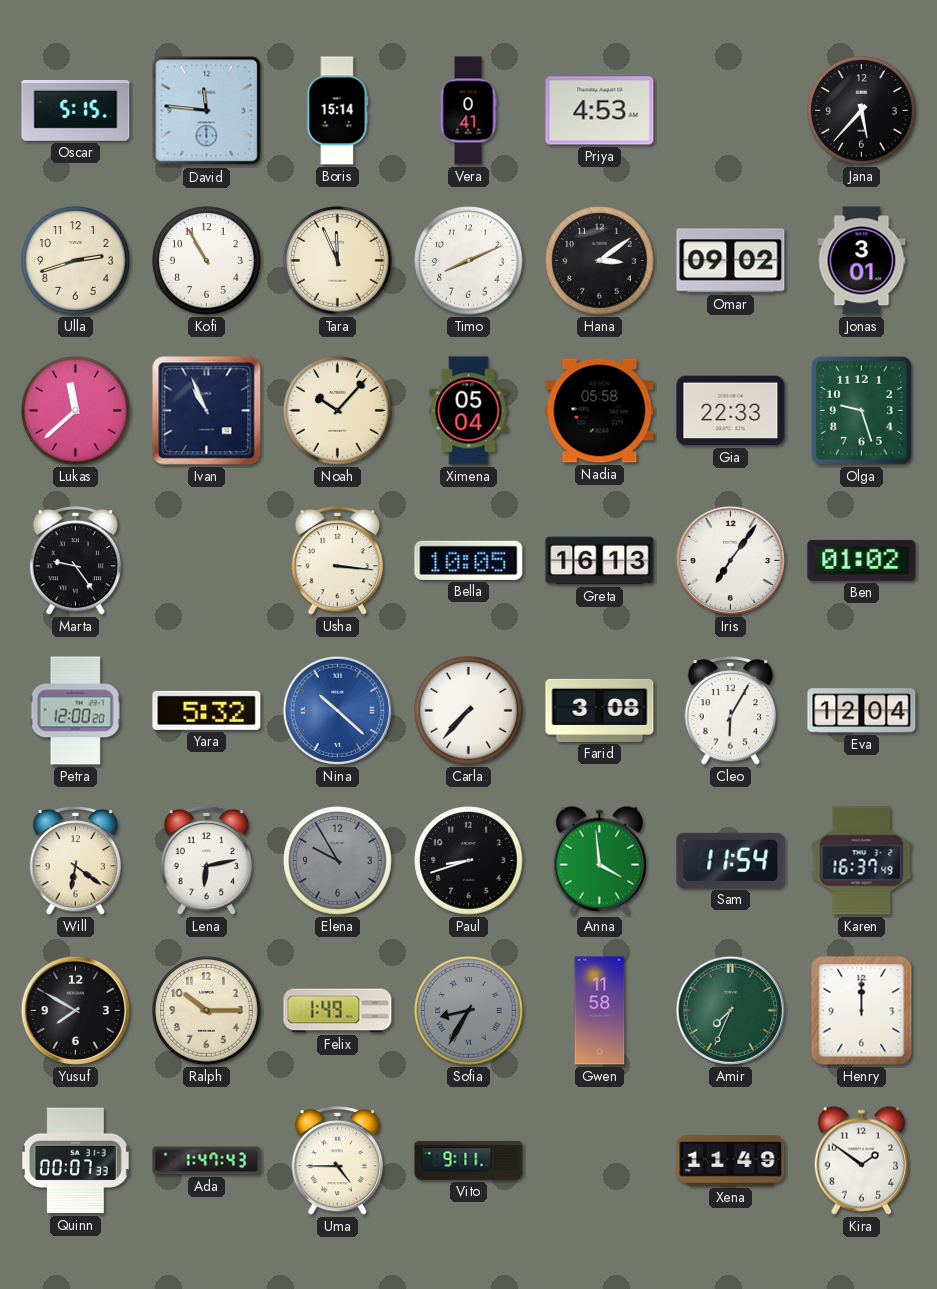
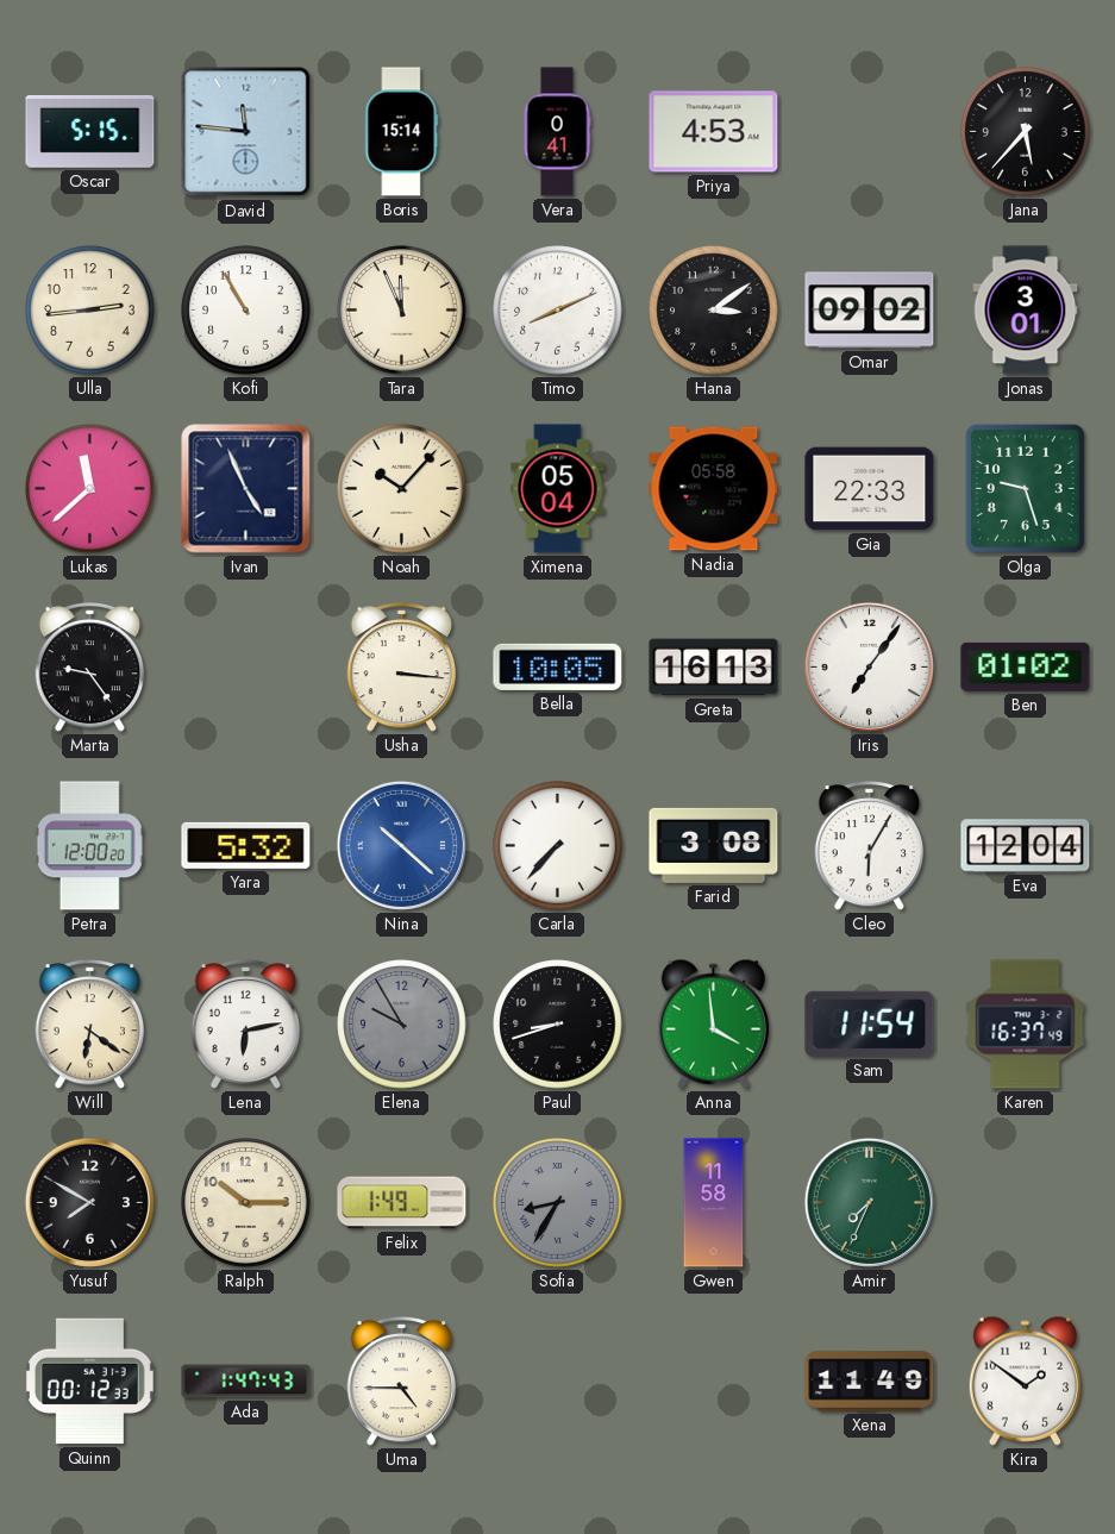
Ulla: 2:42 -> 2:44
Ivan: 10:56 -> 4:56
Henry: 12:00 -> none
Quinn: 00:07 -> 00:12
Vito: 9:11 -> none
